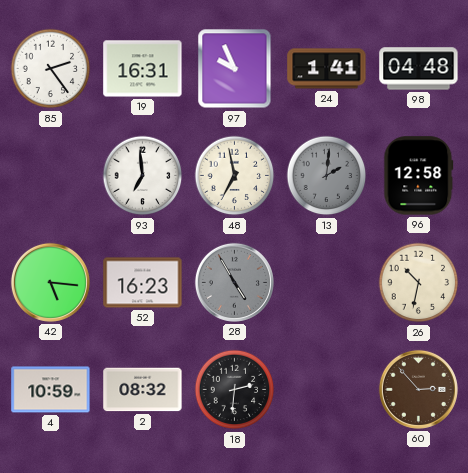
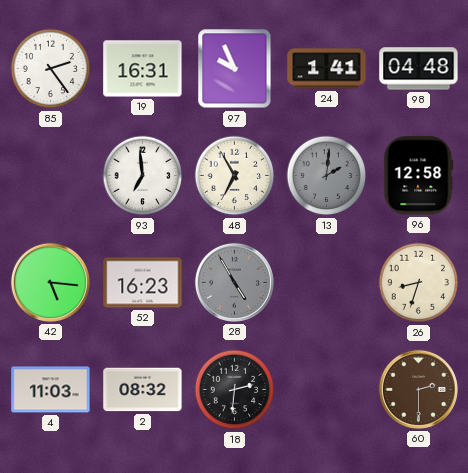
48: 6:58 -> 6:55
26: 10:32 -> 8:33
4: 10:59 -> 11:03
60: 2:53 -> 2:30
